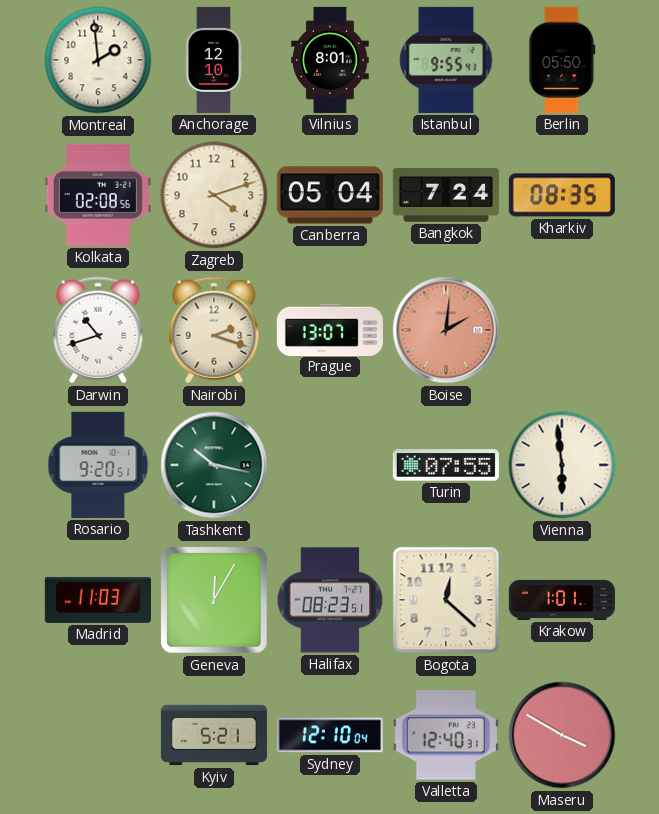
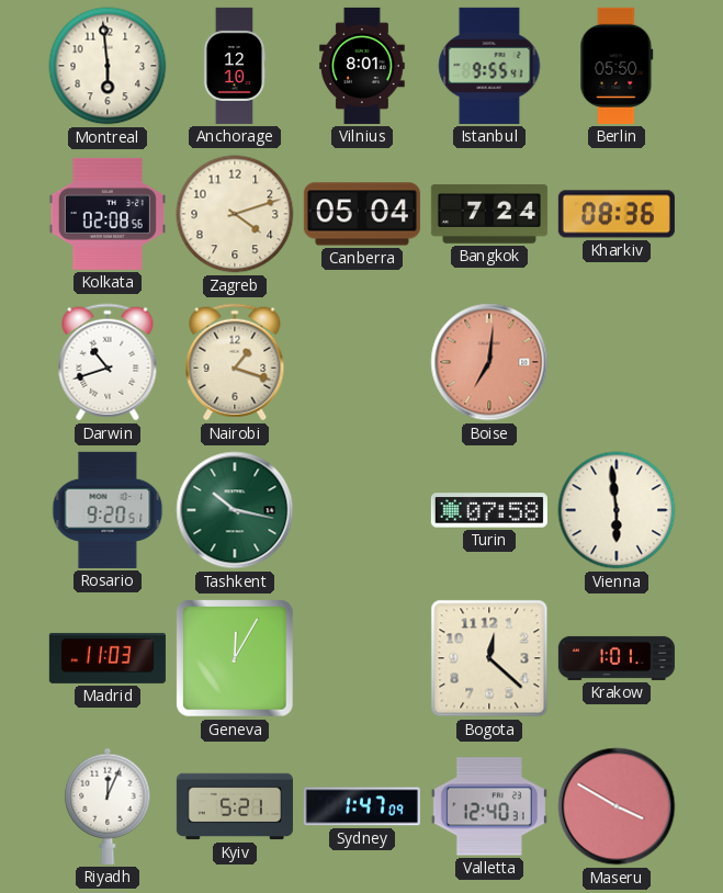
Montreal: 1:59 -> 5:59
Kharkiv: 08:35 -> 08:36
Nairobi: 2:18 -> 1:18
Prague: 13:07 -> none
Boise: 2:01 -> 7:01
Turin: 07:55 -> 07:58
Halifax: 08:23 -> none
Riyadh: none -> 12:04
Sydney: 12:10 -> 1:47
